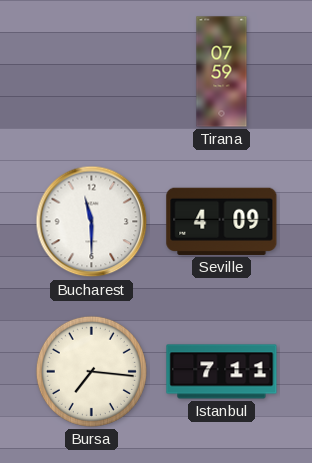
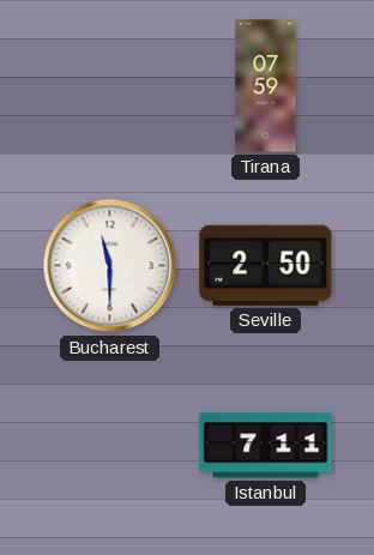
Seville: 4:09 -> 2:50
Bursa: 7:16 -> none
